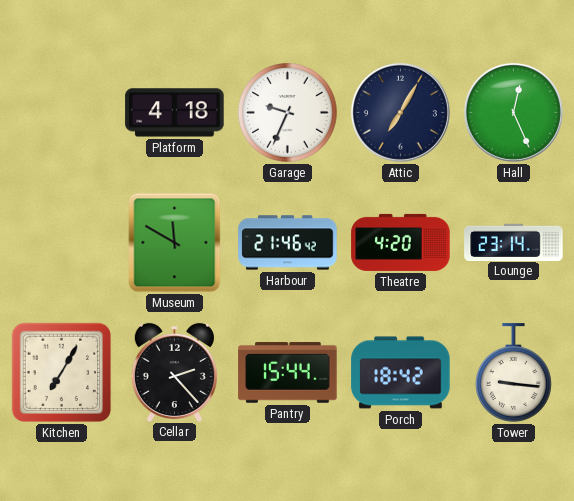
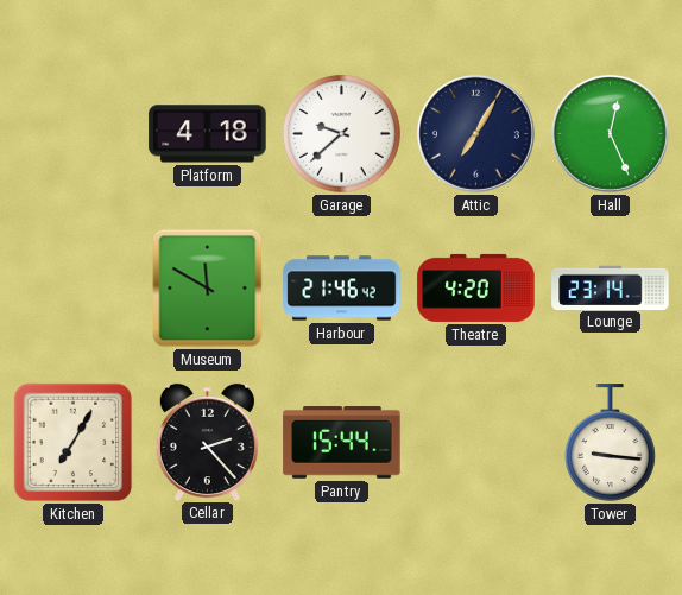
Garage: 9:34 -> 9:38
Porch: 18:42 -> none
